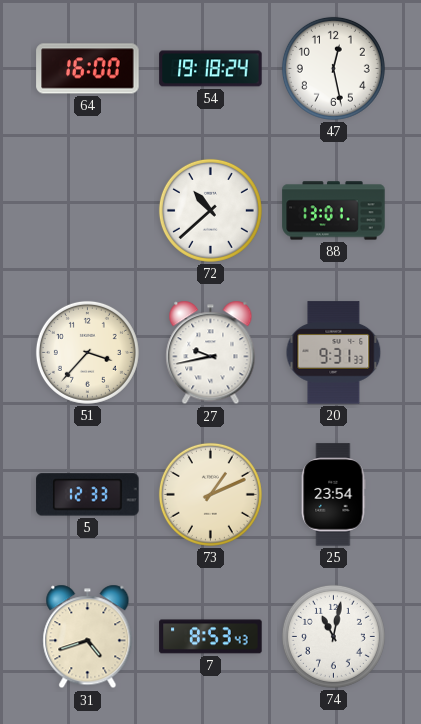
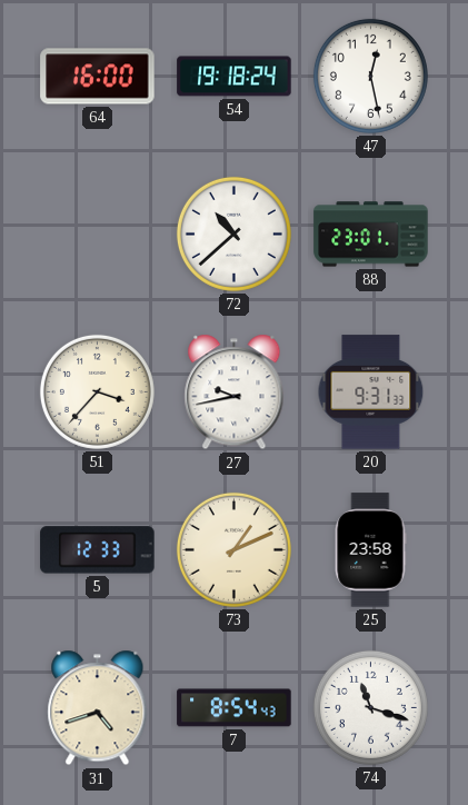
88: 13:01 -> 23:01
25: 23:54 -> 23:58
7: 8:53 -> 8:54
74: 11:02 -> 11:18
